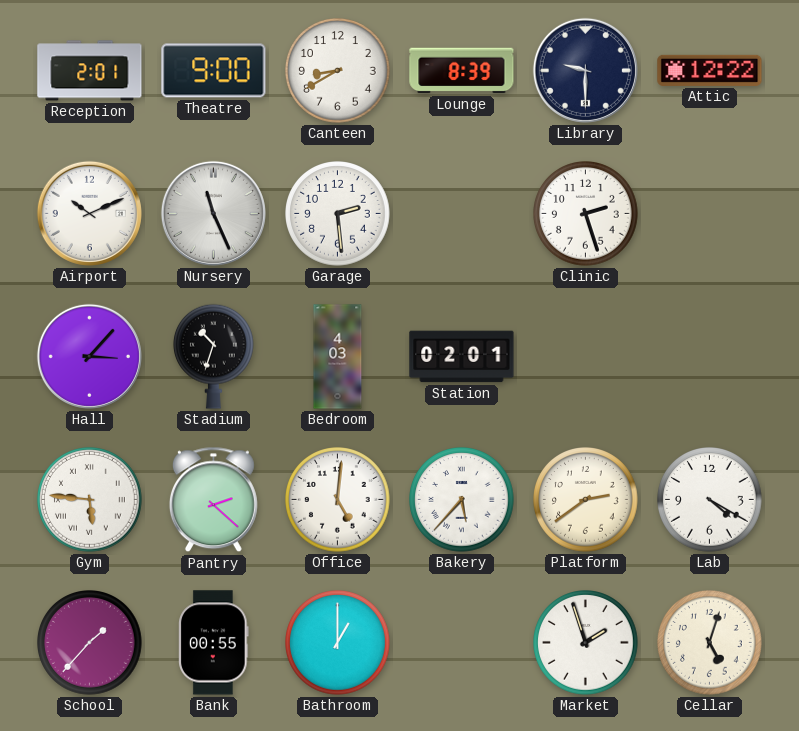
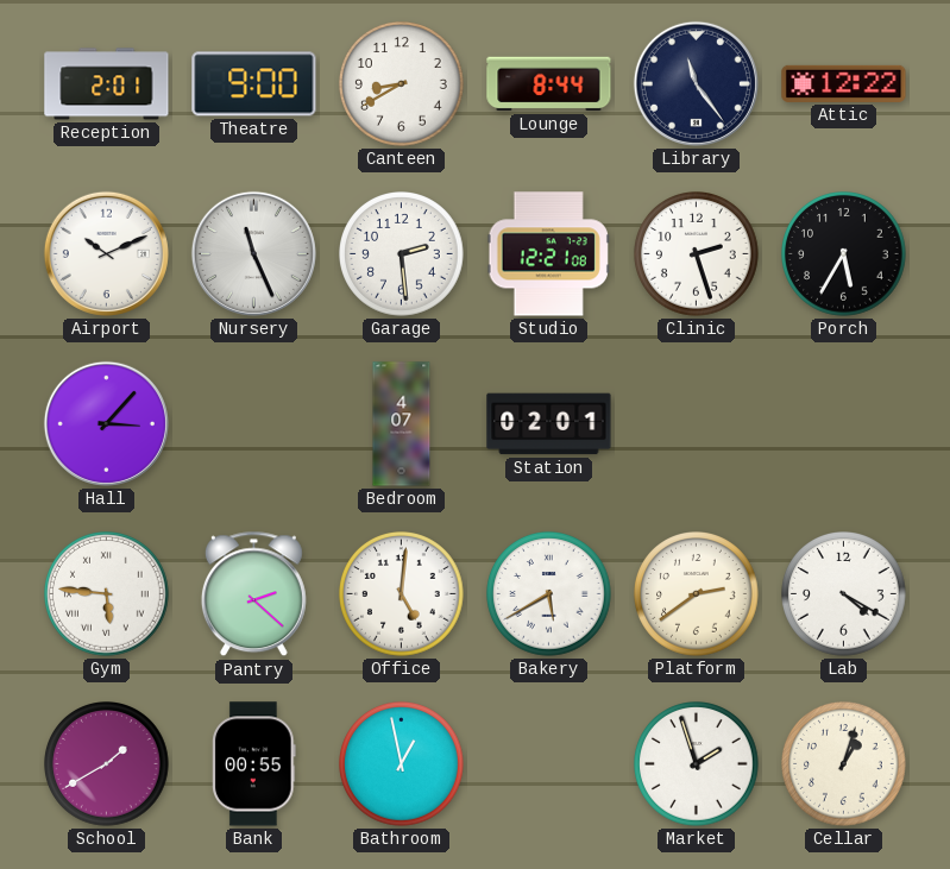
Lounge: 8:39 -> 8:44
Library: 9:30 -> 11:24
Studio: none -> 12:21
Porch: none -> 5:35
Stadium: 10:33 -> none
Bedroom: 4:03 -> 4:07
Bakery: 5:37 -> 5:40
School: 1:37 -> 1:40
Bathroom: 1:00 -> 12:58
Cellar: 5:03 -> 1:03
